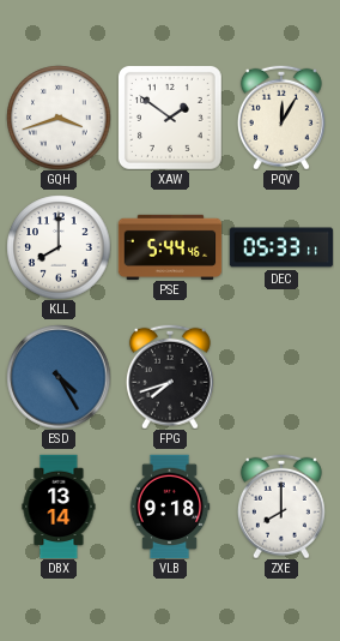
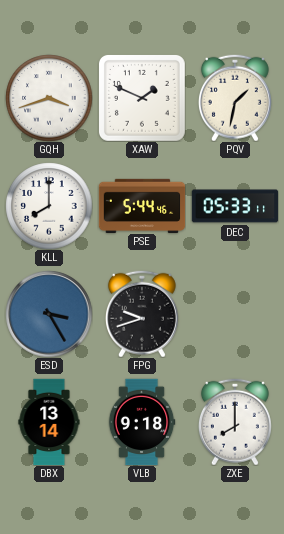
XAW: 1:51 -> 1:49
PQV: 12:05 -> 1:32
ESD: 4:25 -> 3:25
FPG: 7:42 -> 9:42
